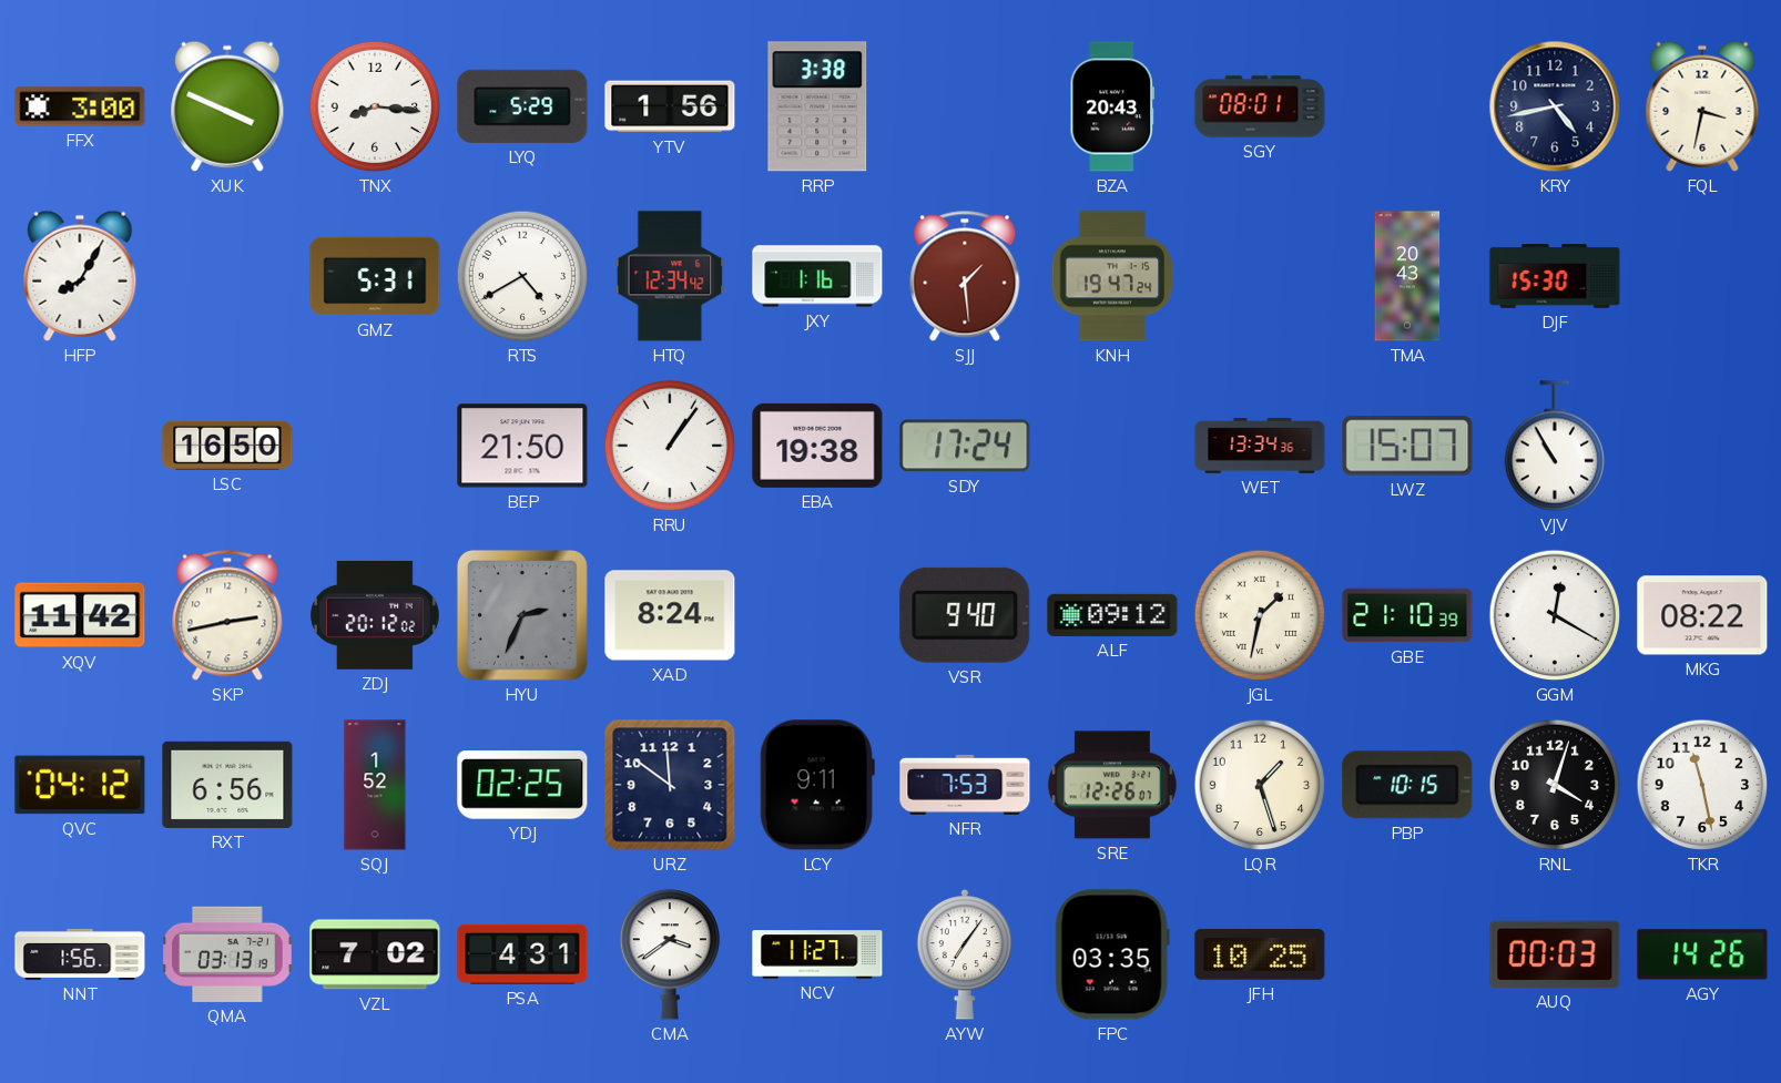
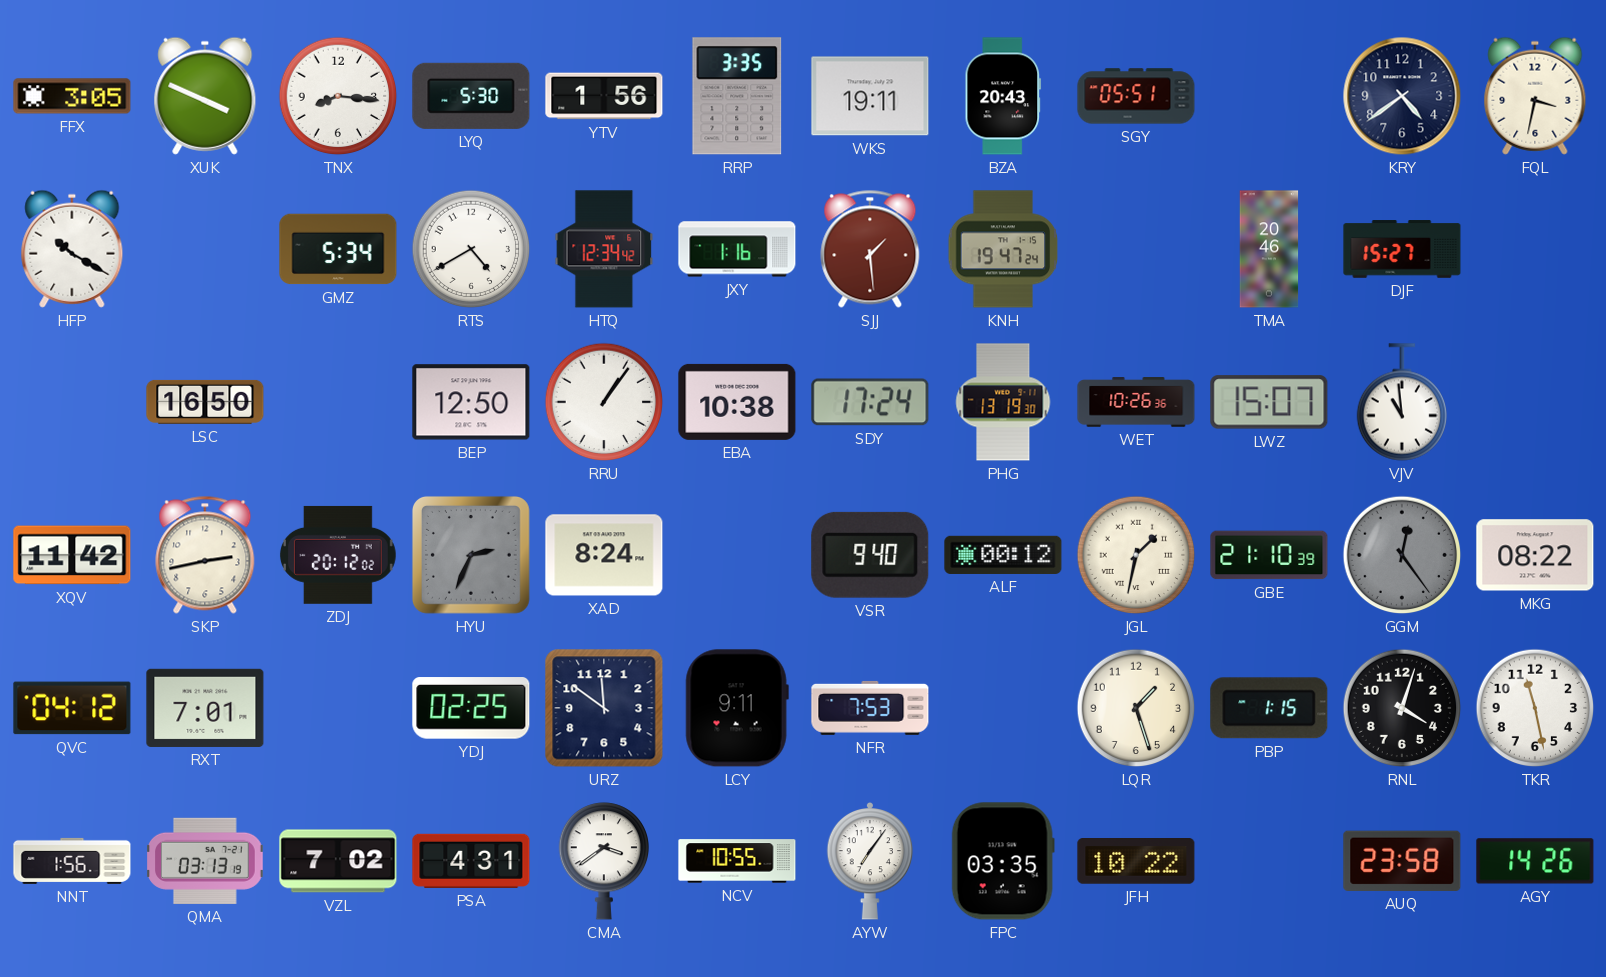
FFX: 3:00 -> 3:05
LYQ: 5:29 -> 5:30
RRP: 3:38 -> 3:35
WKS: none -> 19:11
SGY: 08:01 -> 05:51
KRY: 4:43 -> 4:39
HFP: 8:05 -> 10:20
GMZ: 5:31 -> 5:34
TMA: 20:43 -> 20:46
DJF: 15:30 -> 15:27
BEP: 21:50 -> 12:50
EBA: 19:38 -> 10:38
PHG: none -> 13:19
WET: 13:34 -> 10:26
VJV: 10:55 -> 10:59
ALF: 09:12 -> 00:12
GGM: 12:20 -> 12:24
GGM dial: white -> grey
RXT: 6:56 -> 7:01
SQJ: 1:52 -> none
SRE: 12:26 -> none
PBP: 10:15 -> 1:15
NCV: 11:27 -> 10:55
JFH: 10:25 -> 10:22
AUQ: 00:03 -> 23:58
